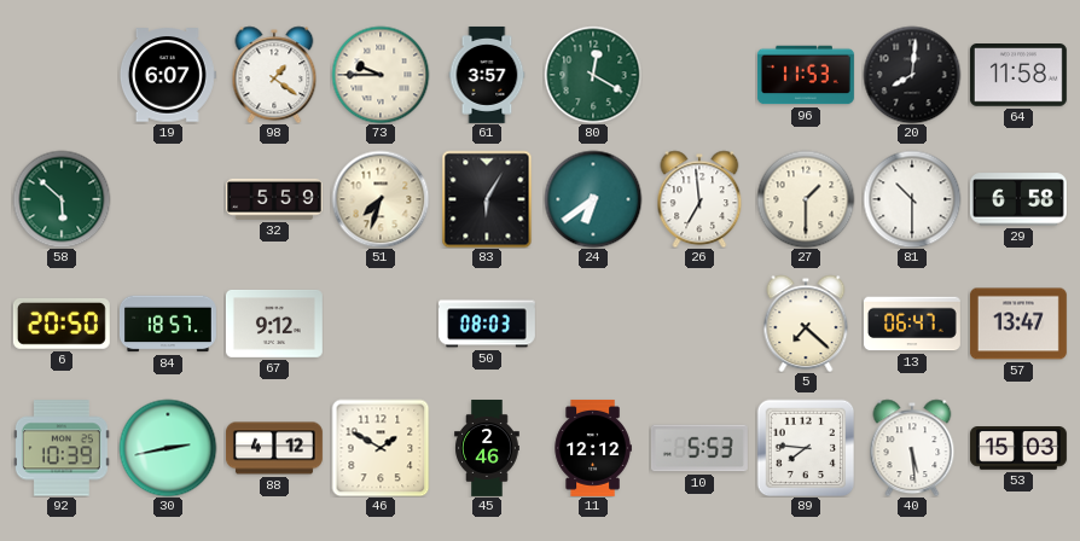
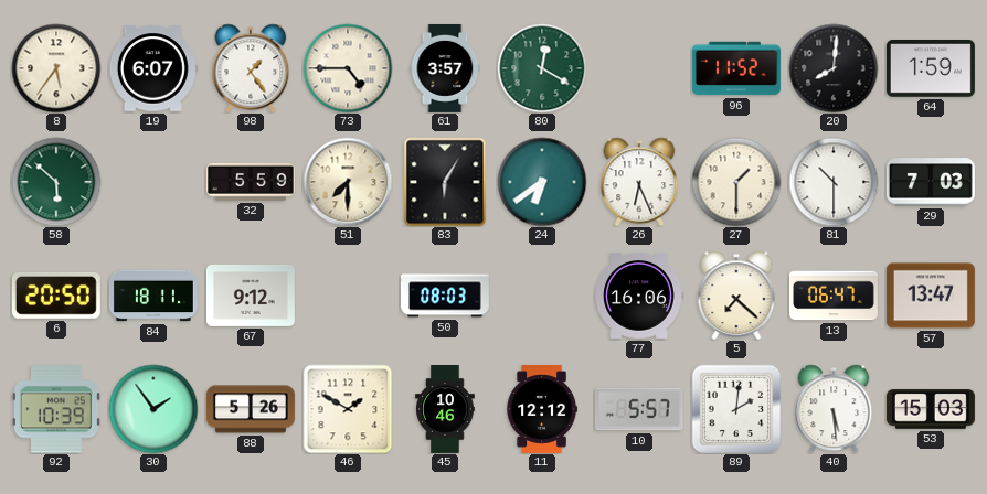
8: none -> 5:36
98: 1:21 -> 1:24
73: 9:45 -> 4:45
96: 11:53 -> 11:52
64: 11:58 -> 1:59
51: 7:33 -> 7:30
26: 6:59 -> 6:26
29: 6:58 -> 7:03
84: 18:57 -> 18:11
77: none -> 16:06
30: 2:43 -> 1:54
88: 4:12 -> 5:26
45: 2:46 -> 10:46
10: 5:53 -> 5:57
89: 7:46 -> 2:01
